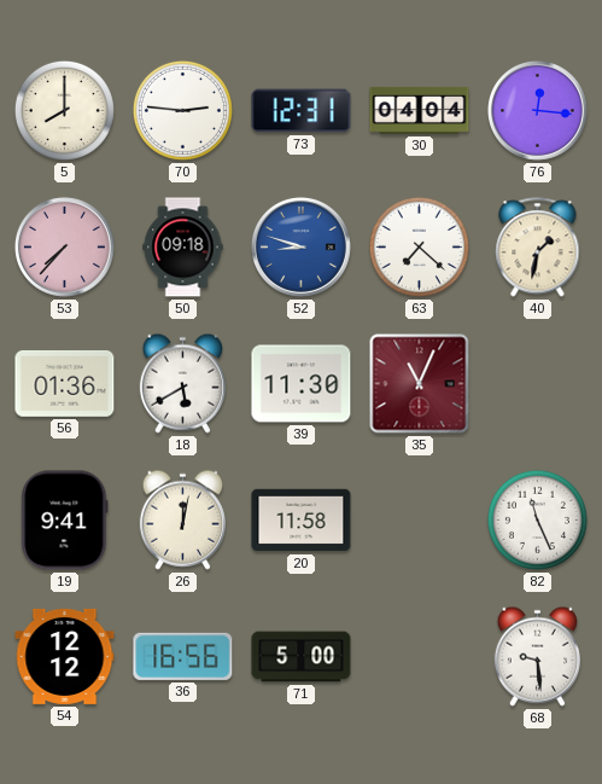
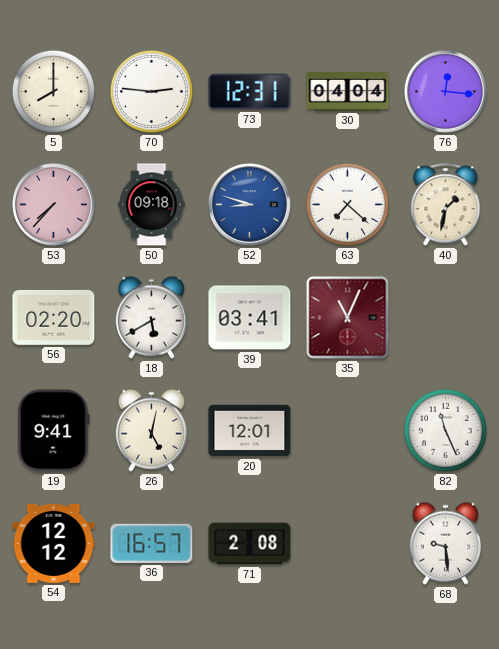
56: 01:36 -> 02:20
39: 11:30 -> 03:41
26: 12:02 -> 5:02
20: 11:58 -> 12:01
36: 16:56 -> 16:57
71: 5:00 -> 2:08
